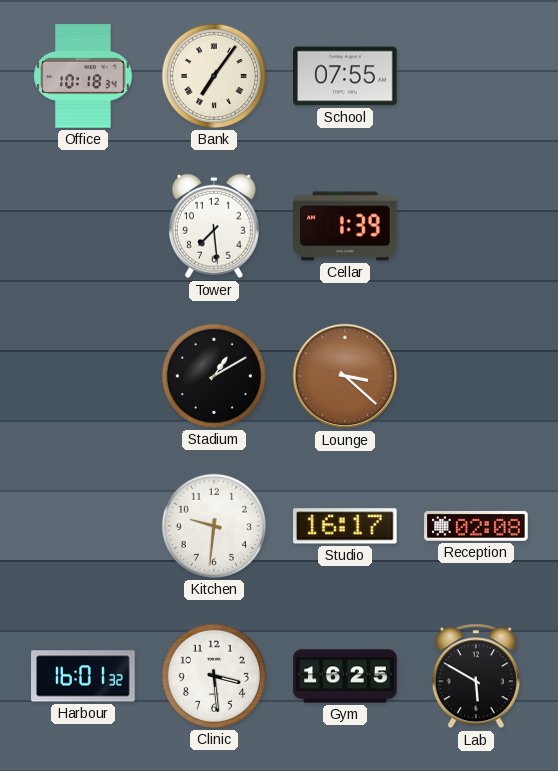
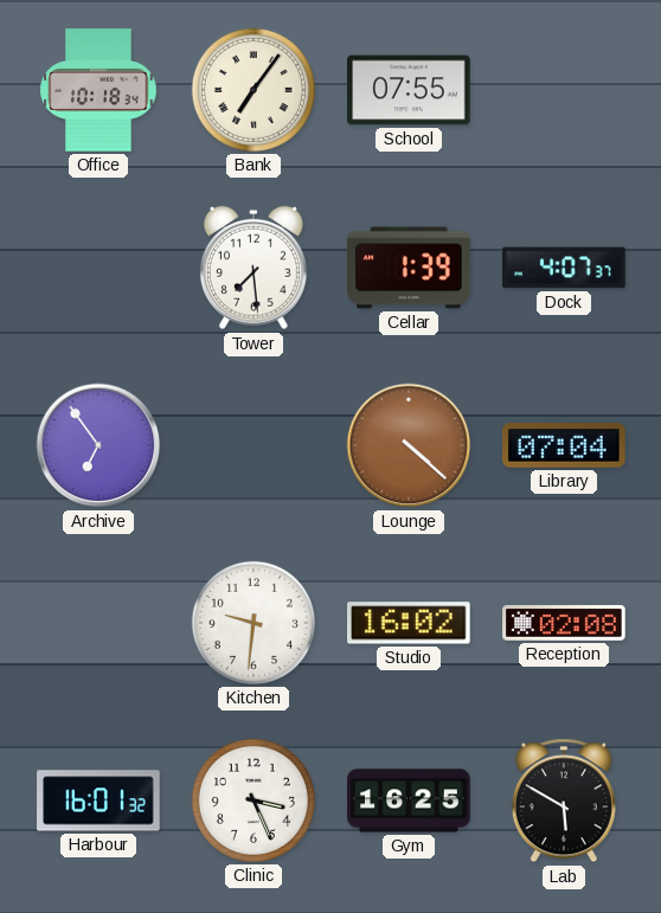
Dock: none -> 4:07
Archive: none -> 6:54
Stadium: 1:10 -> none
Lounge: 3:22 -> 4:22
Library: none -> 07:04
Studio: 16:17 -> 16:02
Clinic: 3:29 -> 3:26
